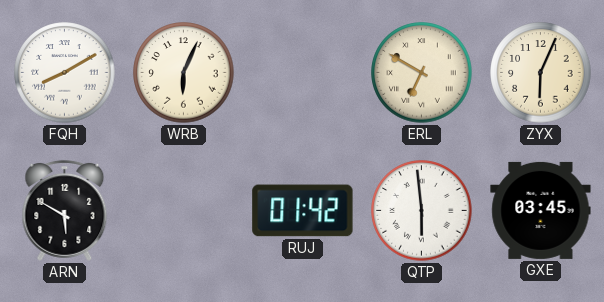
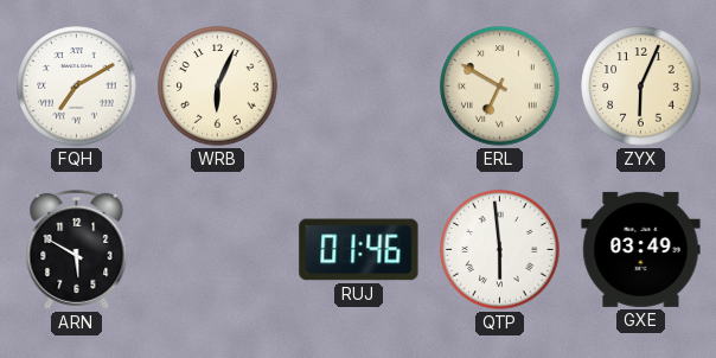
FQH: 8:10 -> 7:10
RUJ: 01:42 -> 01:46
GXE: 03:45 -> 03:49
